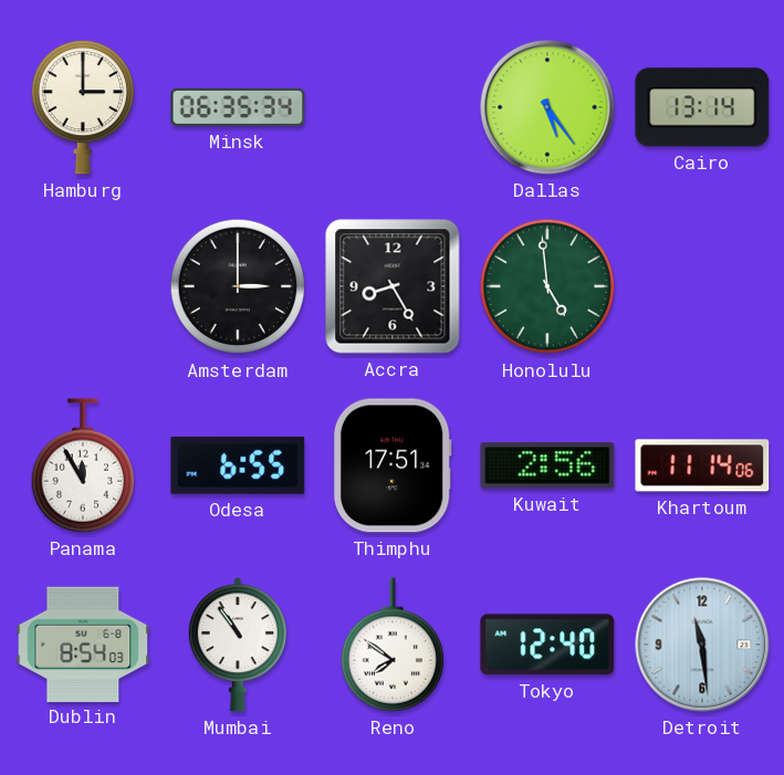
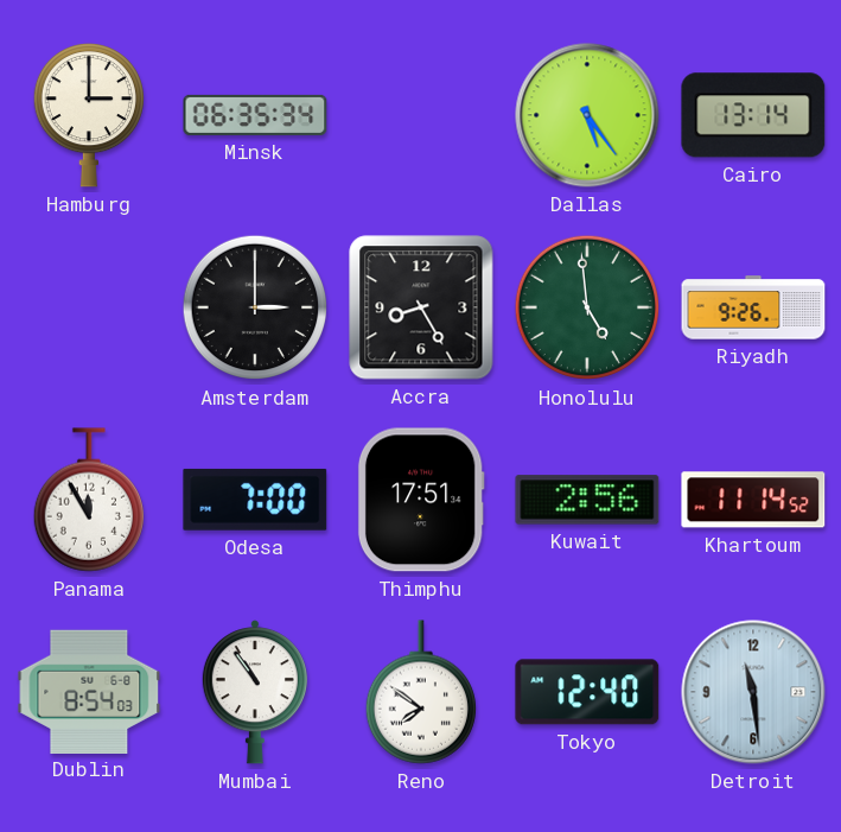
Riyadh: none -> 9:26
Odesa: 6:55 -> 7:00
Khartoum: 11:14:06 -> 11:14:52
